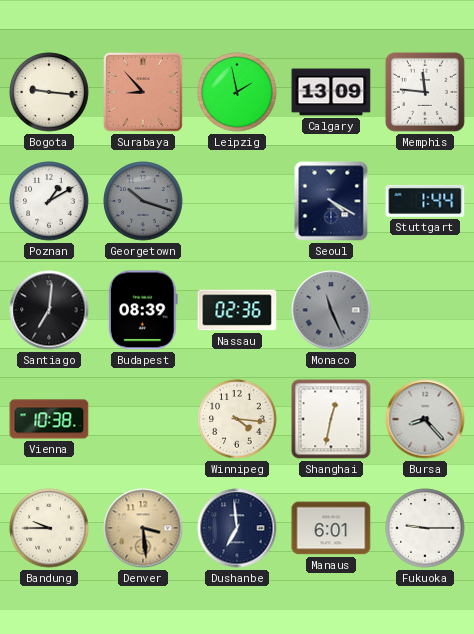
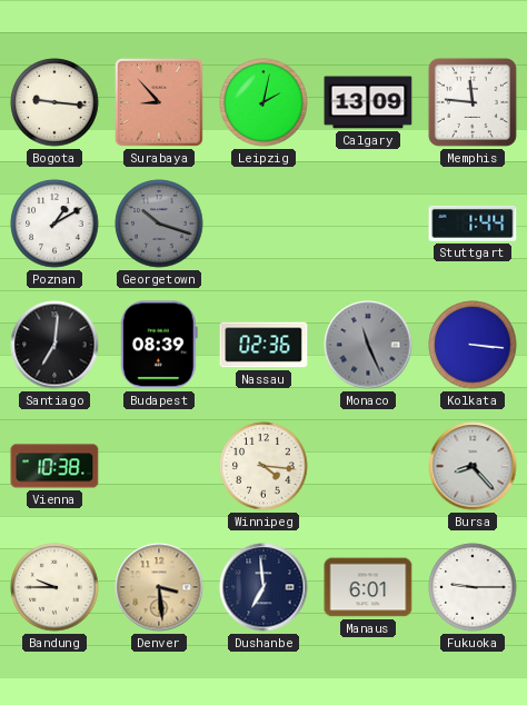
Leipzig: 1:58 -> 2:02
Seoul: 4:20 -> none
Kolkata: none -> 3:16
Shanghai: 12:32 -> none
